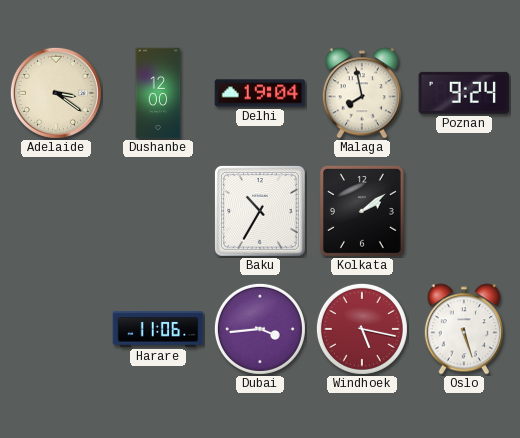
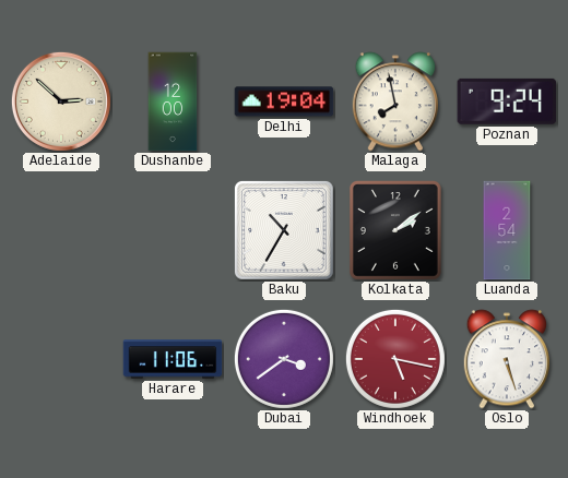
Adelaide: 3:21 -> 2:52
Luanda: none -> 2:54
Dubai: 3:44 -> 3:39
